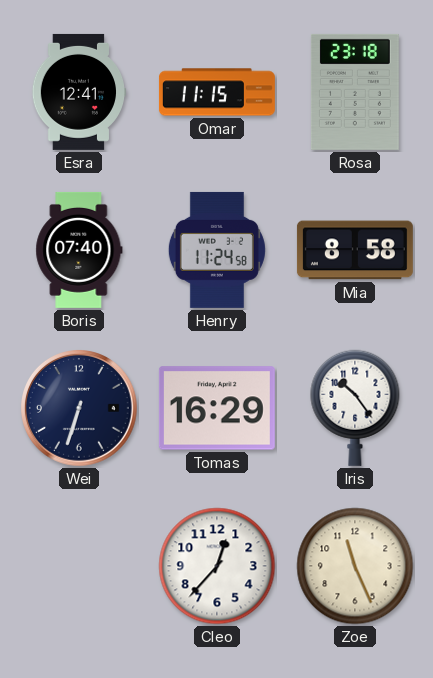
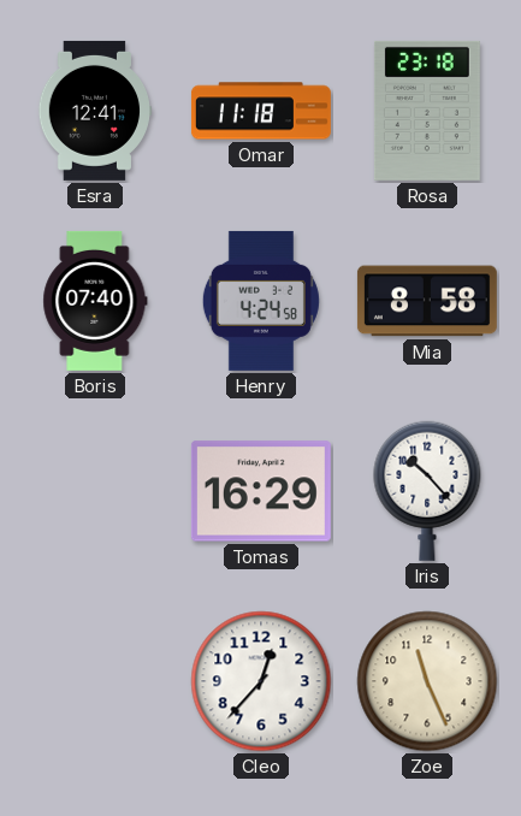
Omar: 11:15 -> 11:18
Henry: 11:24 -> 4:24
Wei: 6:33 -> none
Iris: 10:24 -> 10:23
